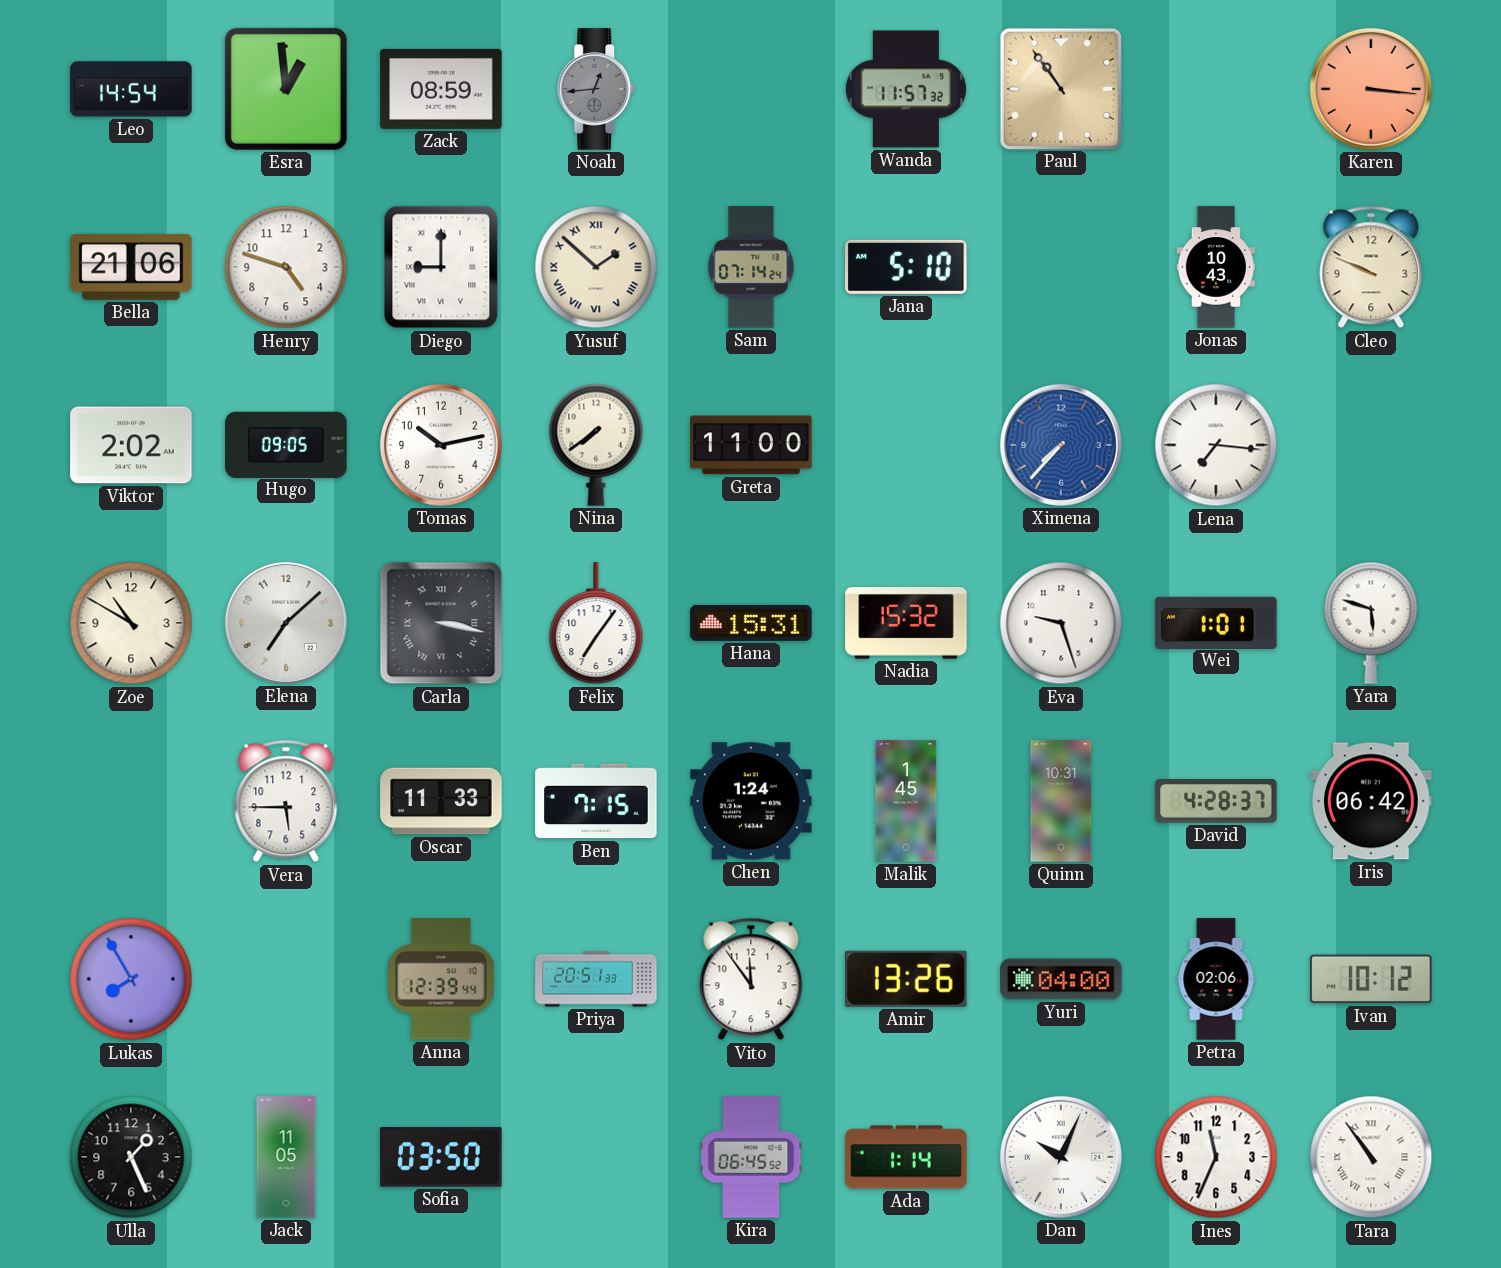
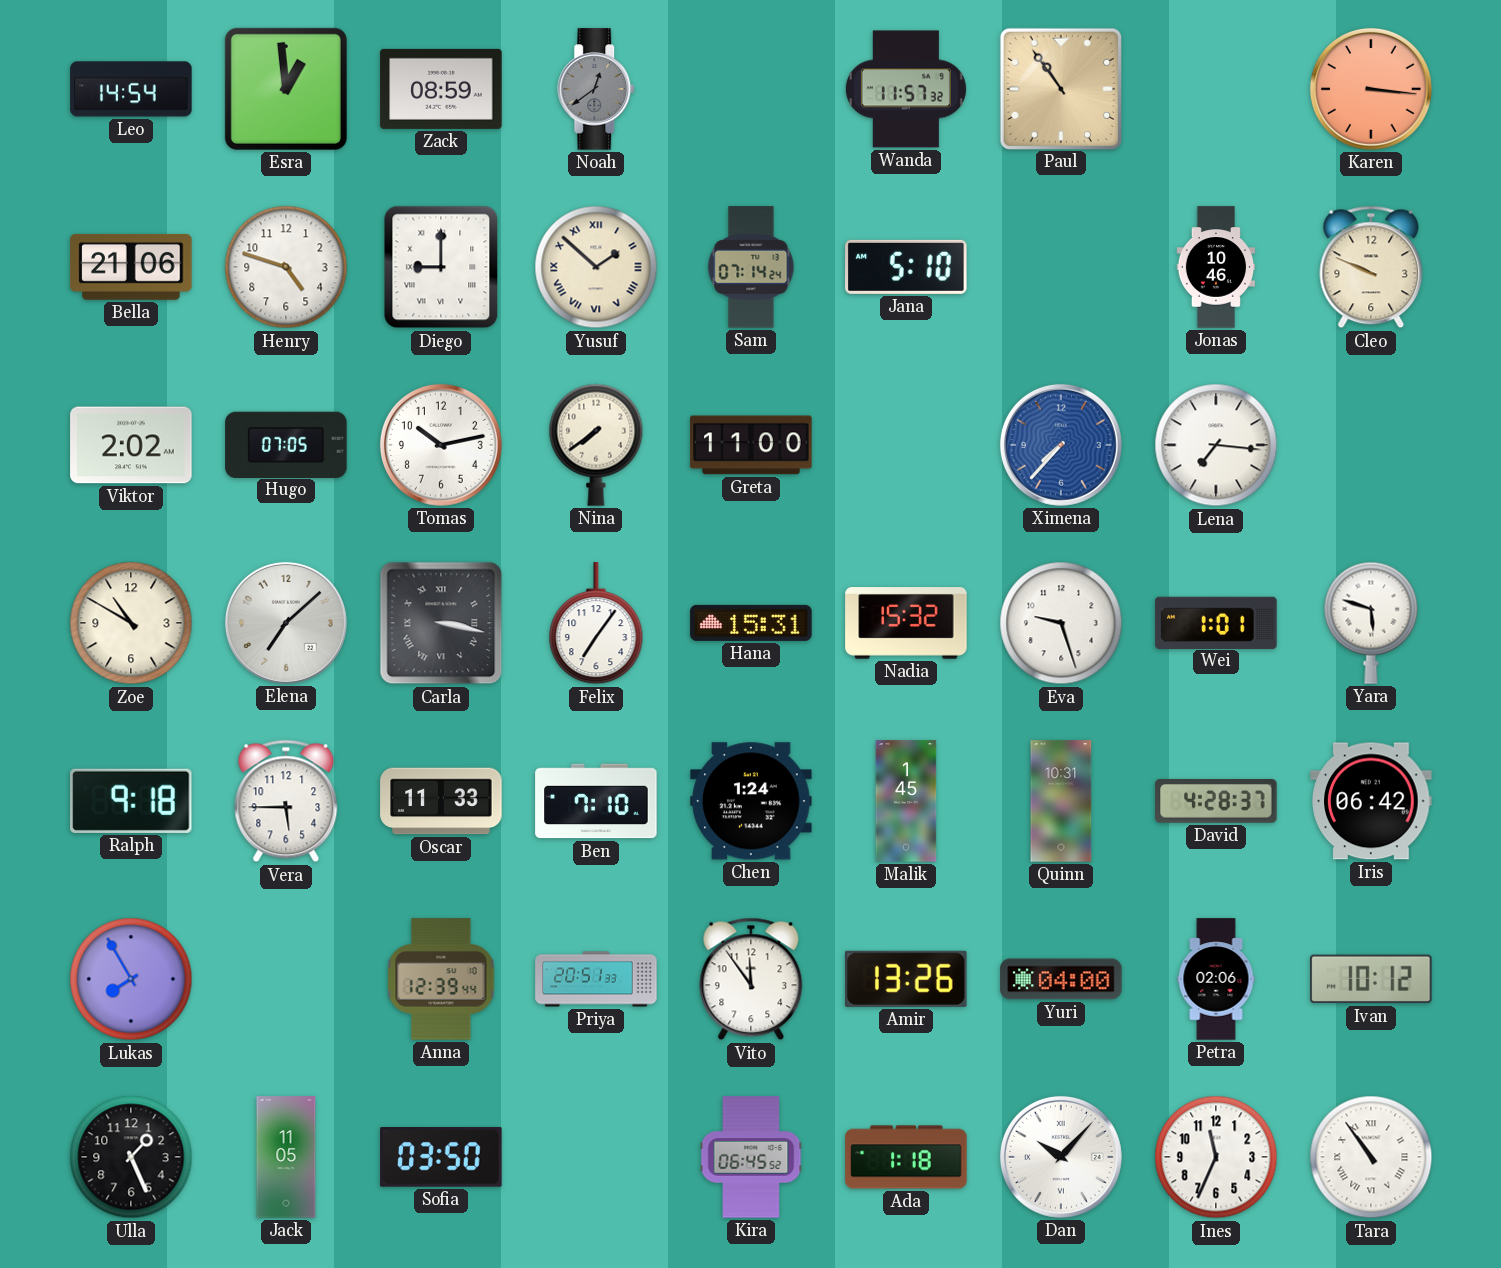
Noah: 12:44 -> 12:39
Jonas: 10:43 -> 10:46
Hugo: 09:05 -> 07:05
Ralph: none -> 9:18
Ben: 7:15 -> 7:10
Ada: 1:14 -> 1:18
Dan: 10:04 -> 10:07
